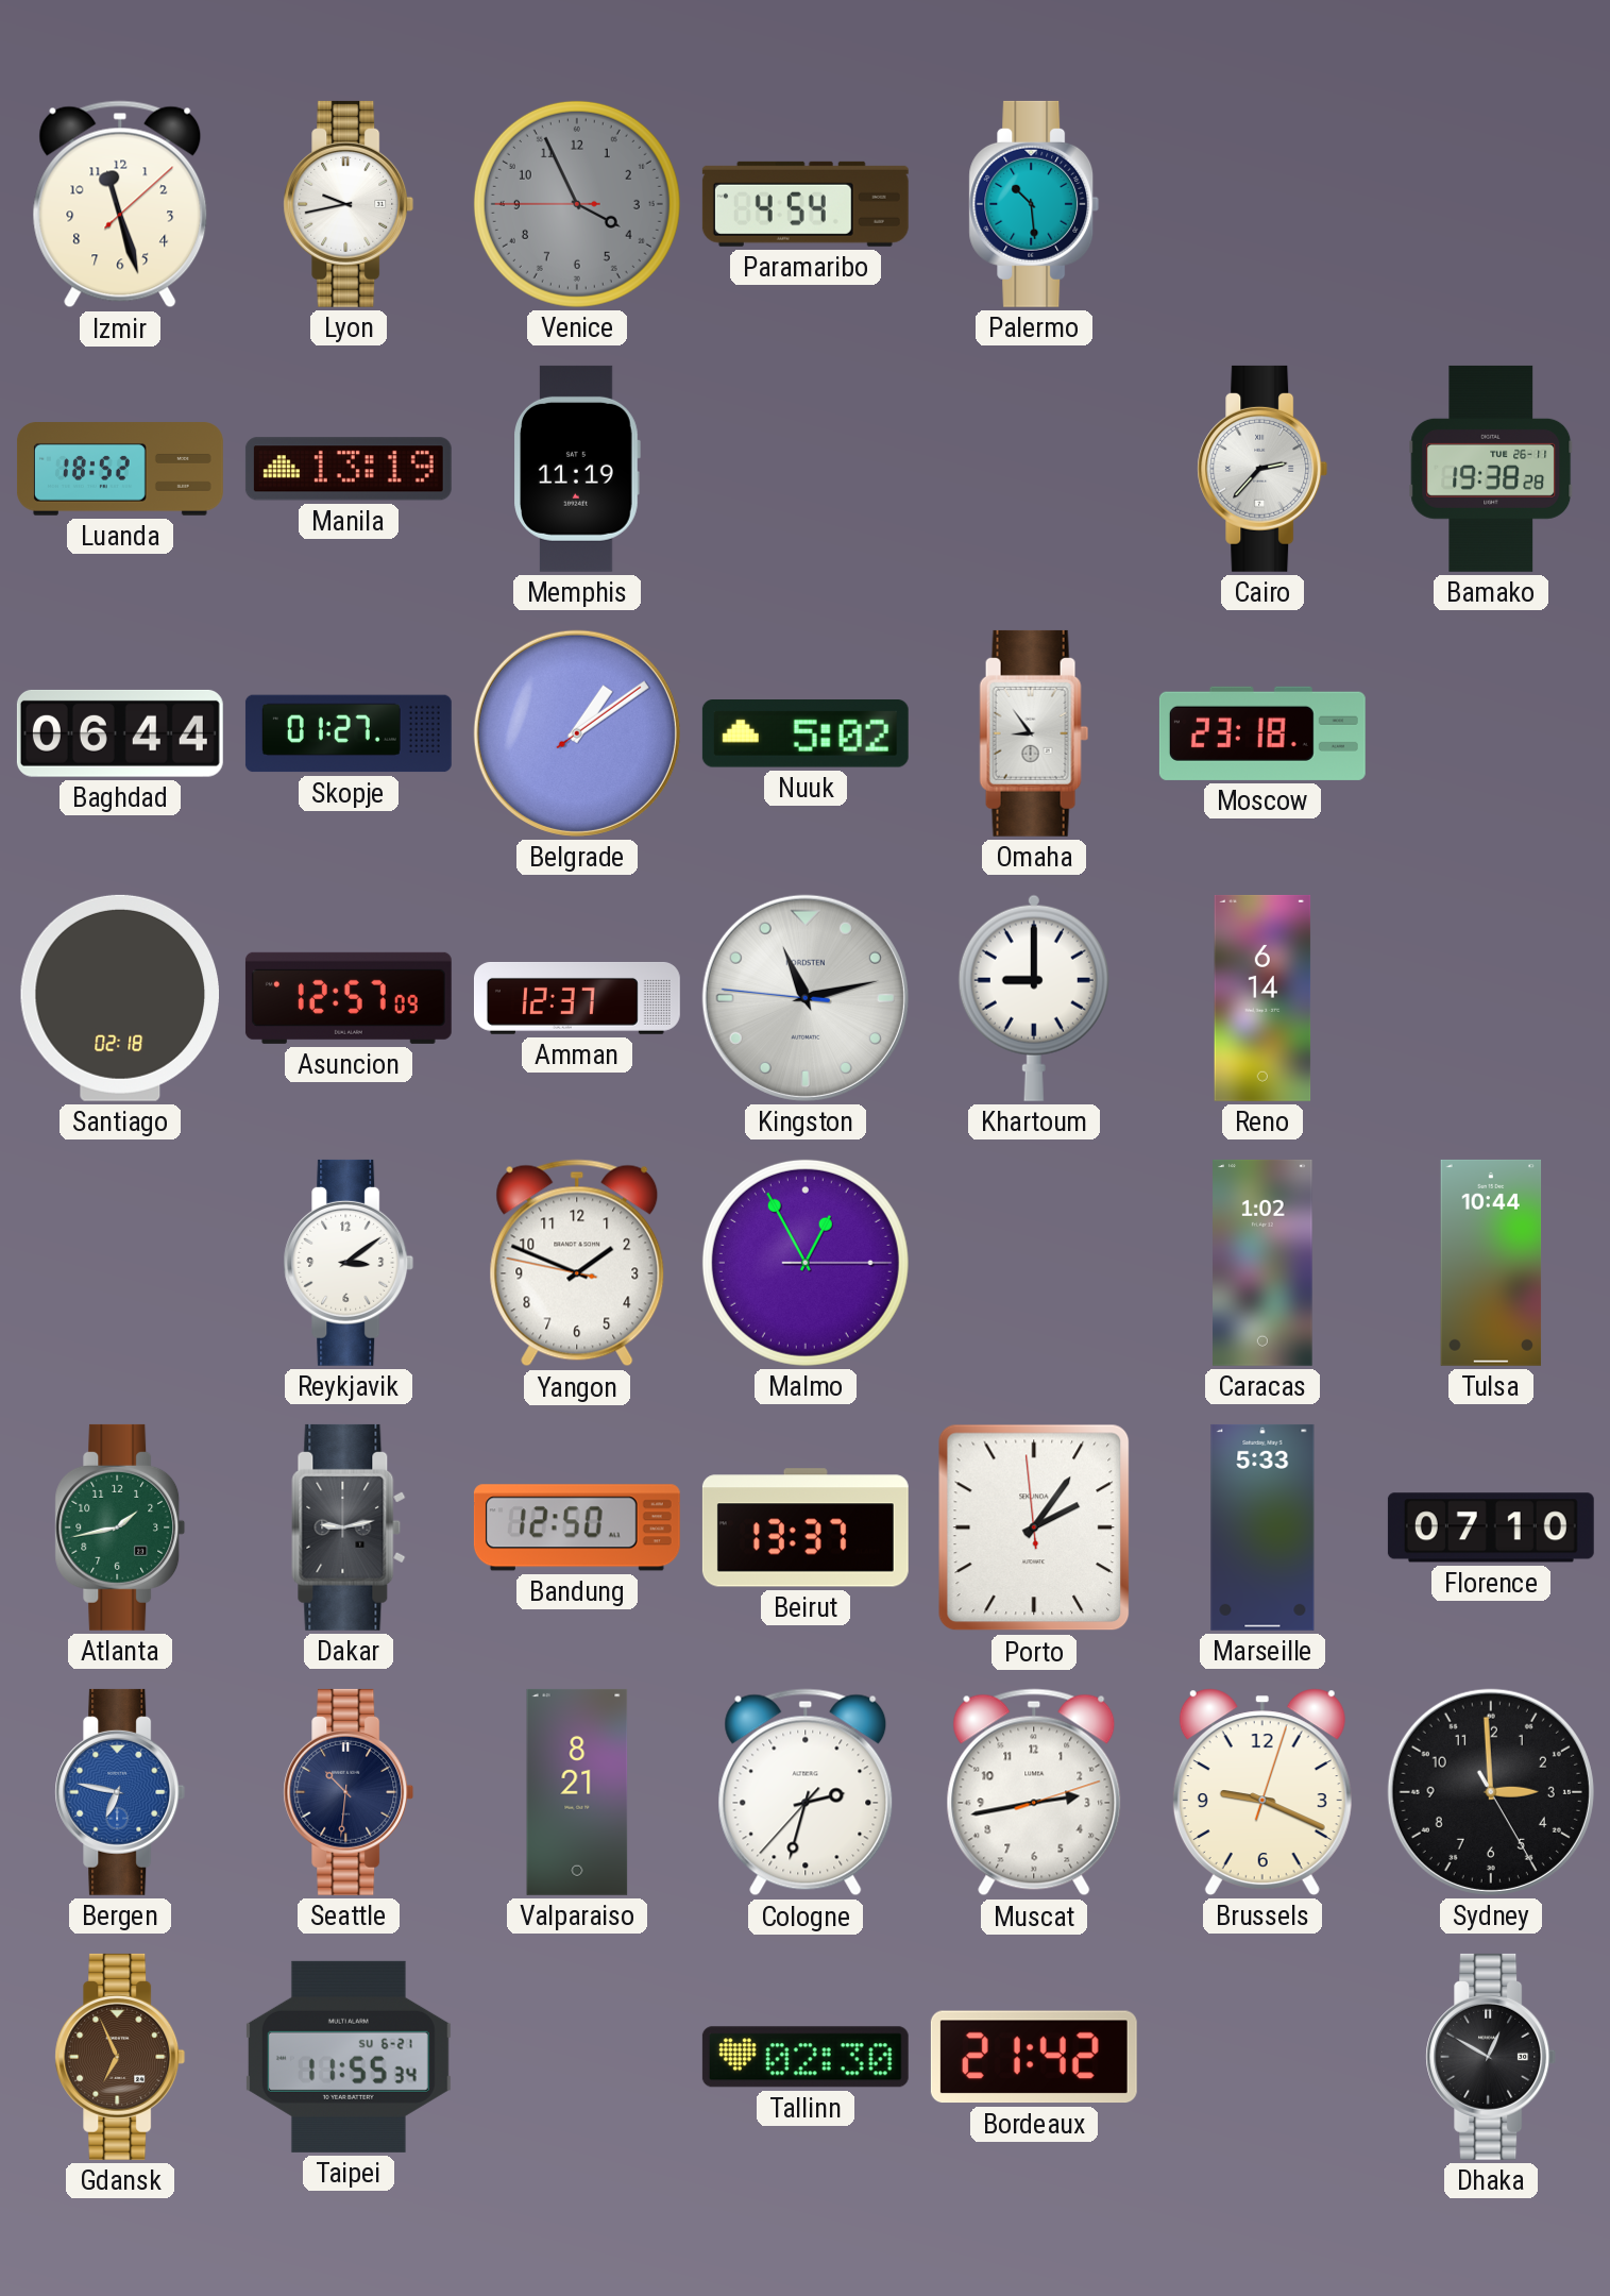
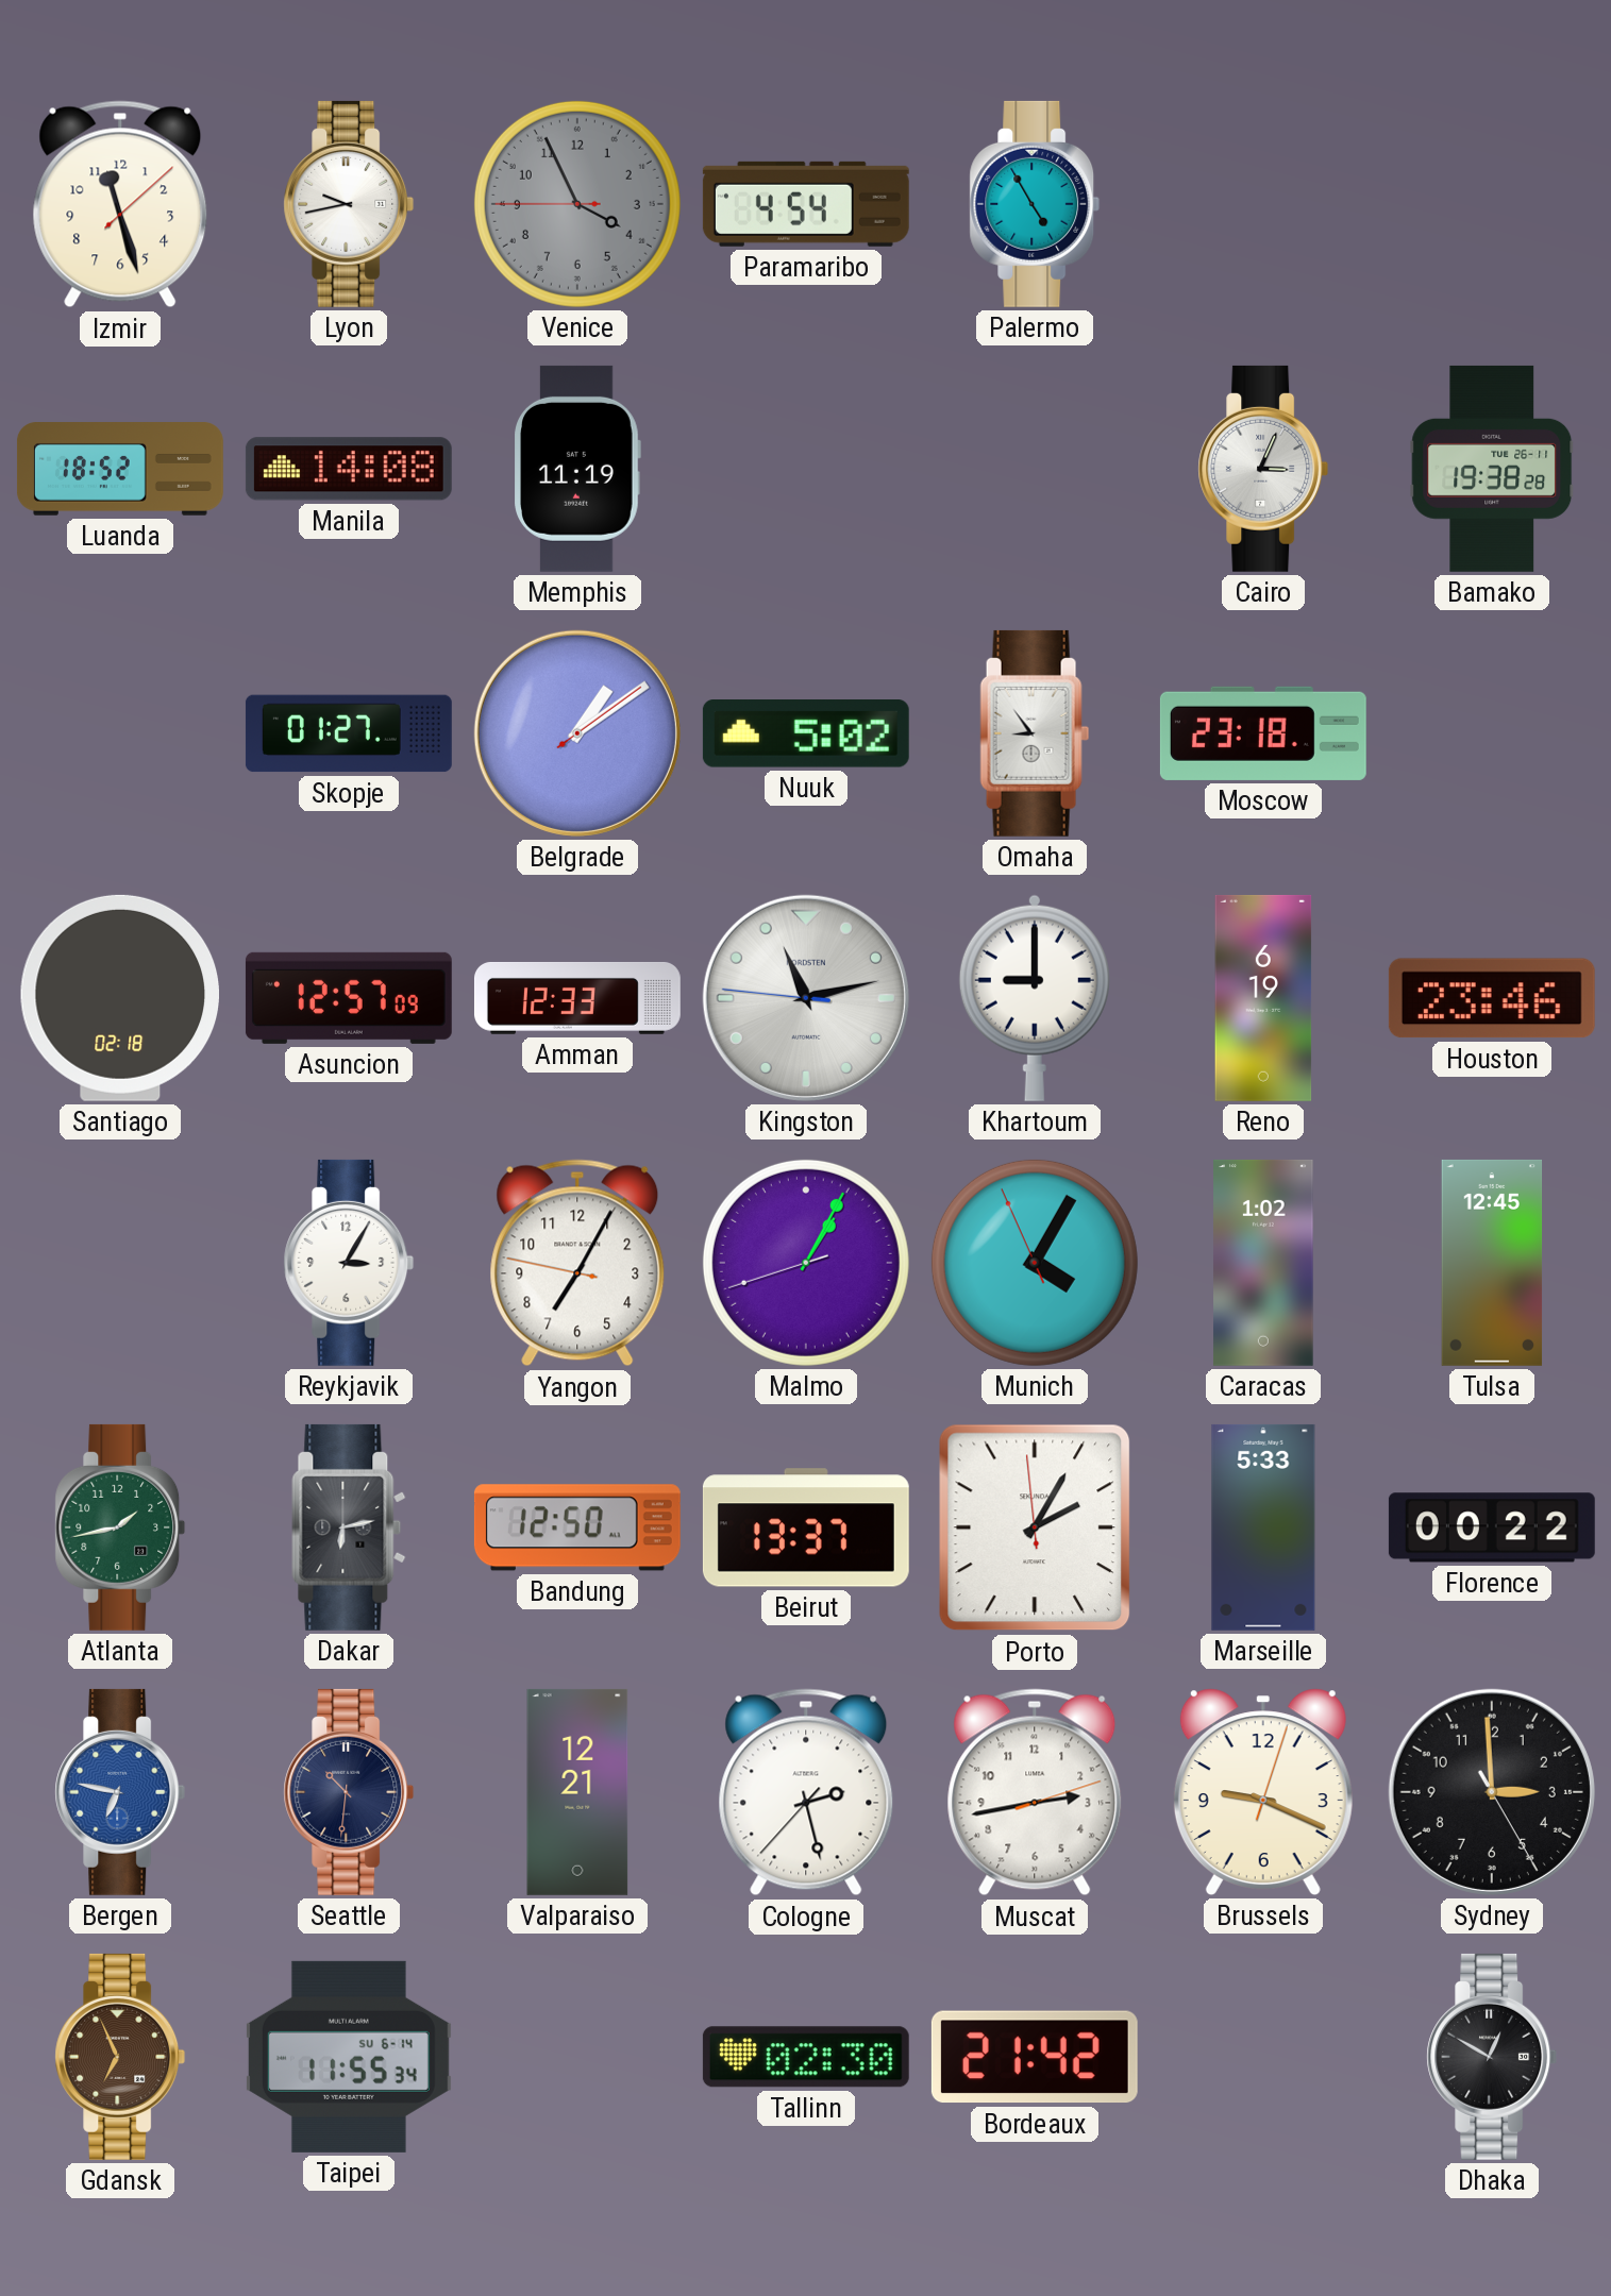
Palermo: 10:29 -> 4:55
Manila: 13:19 -> 14:08
Cairo: 2:37 -> 3:04
Baghdad: 06:44 -> none
Amman: 12:37 -> 12:33
Reno: 6:14 -> 6:19
Houston: none -> 23:46
Reykjavik: 3:09 -> 3:05
Yangon: 1:48 -> 7:04
Malmo: 12:55 -> 1:04
Munich: none -> 4:04
Tulsa: 10:44 -> 12:45
Dakar: 9:13 -> 6:13
Porto: 2:05 -> 2:04
Florence: 07:10 -> 00:22
Valparaiso: 8:21 -> 12:21
Cologne: 2:32 -> 2:27
Taipei date: SU 6-21 -> SU 6-14
